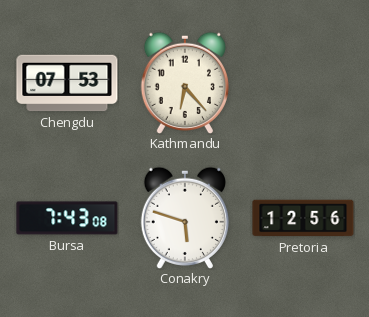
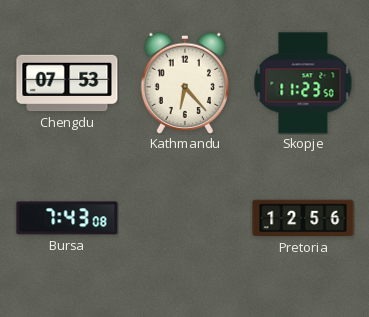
Skopje: none -> 11:23
Conakry: 5:48 -> none
